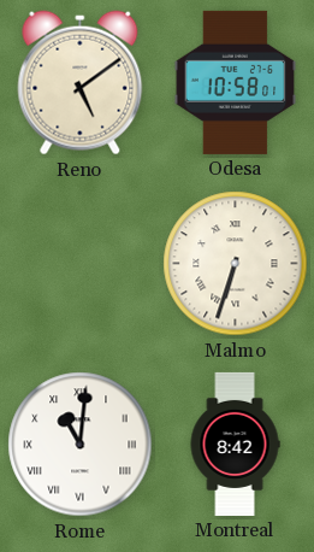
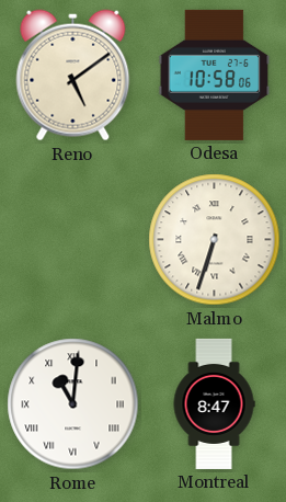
Odesa: 10:58:01 -> 10:58:06
Montreal: 8:42 -> 8:47
